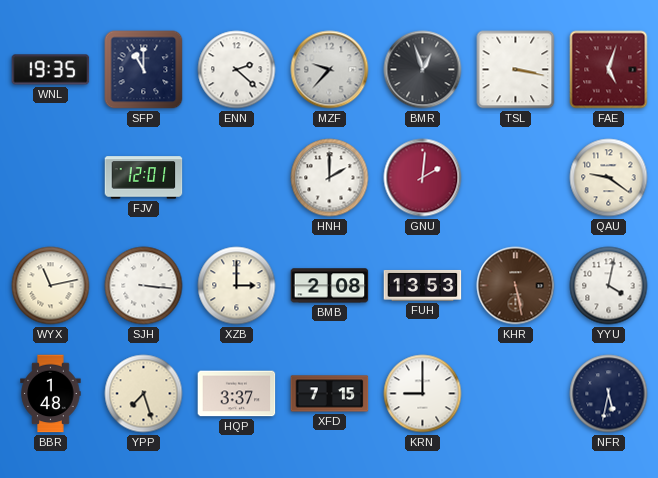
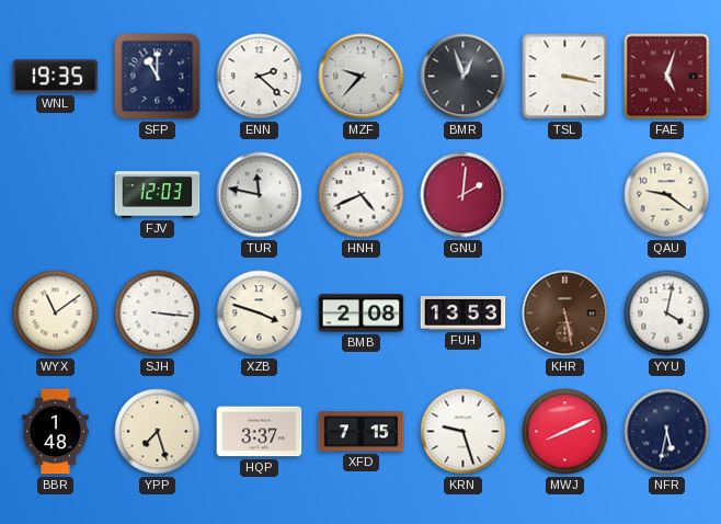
FJV: 12:01 -> 12:03
TUR: none -> 11:47
HNH: 2:00 -> 4:41
WYX: 11:13 -> 11:09
XZB: 3:00 -> 3:48
KRN: 9:00 -> 9:27
MWJ: none -> 8:11
